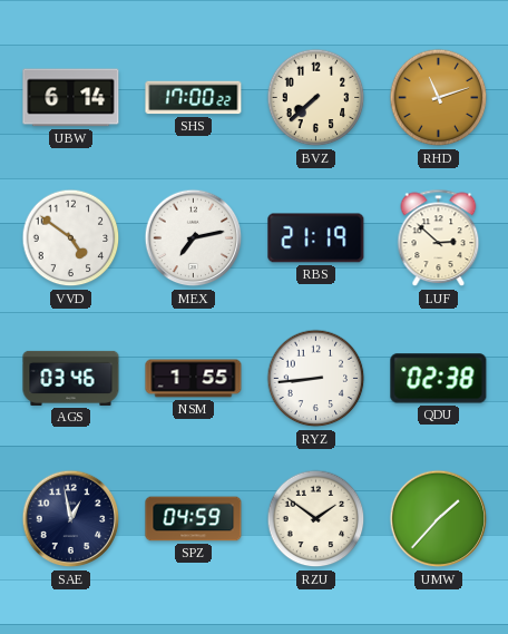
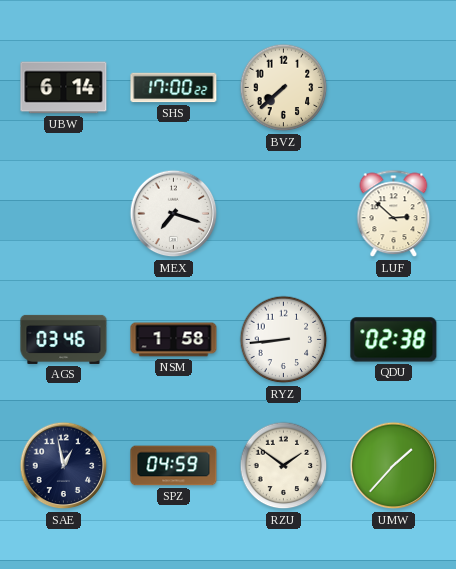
RHD: 11:12 -> none
VVD: 4:51 -> none
MEX: 7:13 -> 7:18
RBS: 21:19 -> none
NSM: 1:55 -> 1:58
